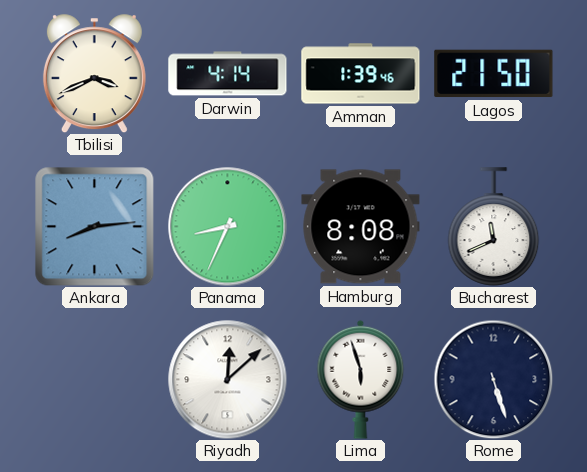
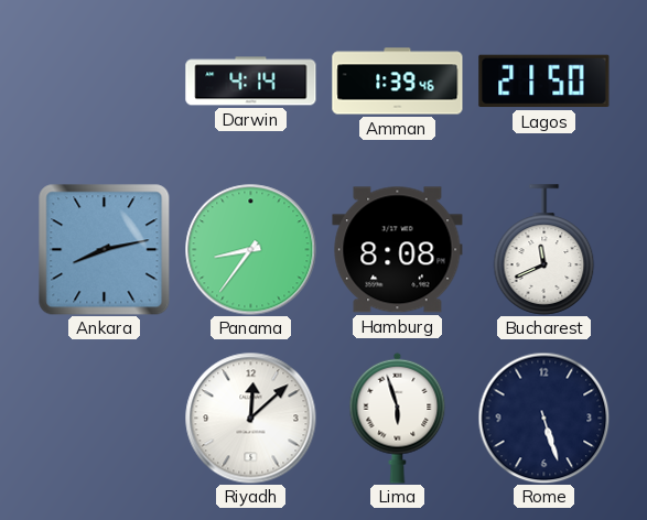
Tbilisi: 3:41 -> none
Ankara: 8:14 -> 8:13
Panama: 8:34 -> 8:36
